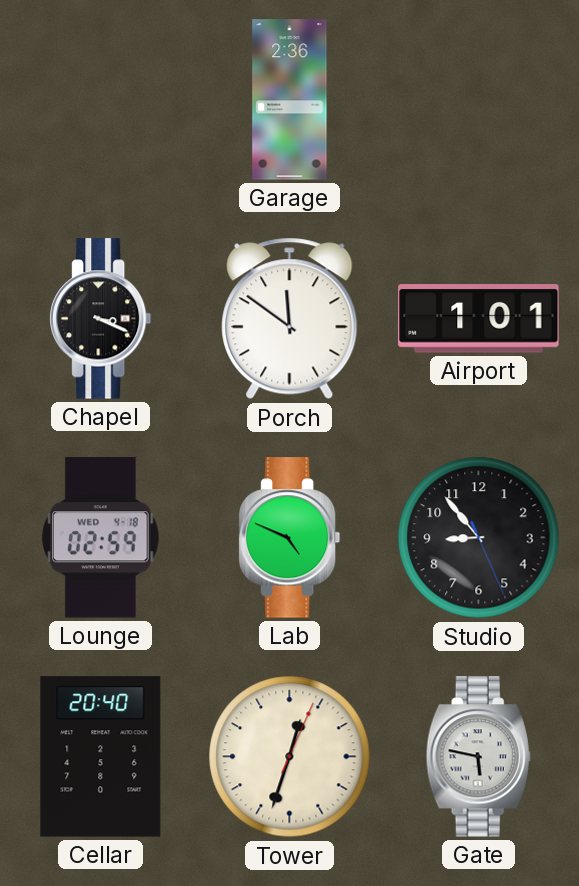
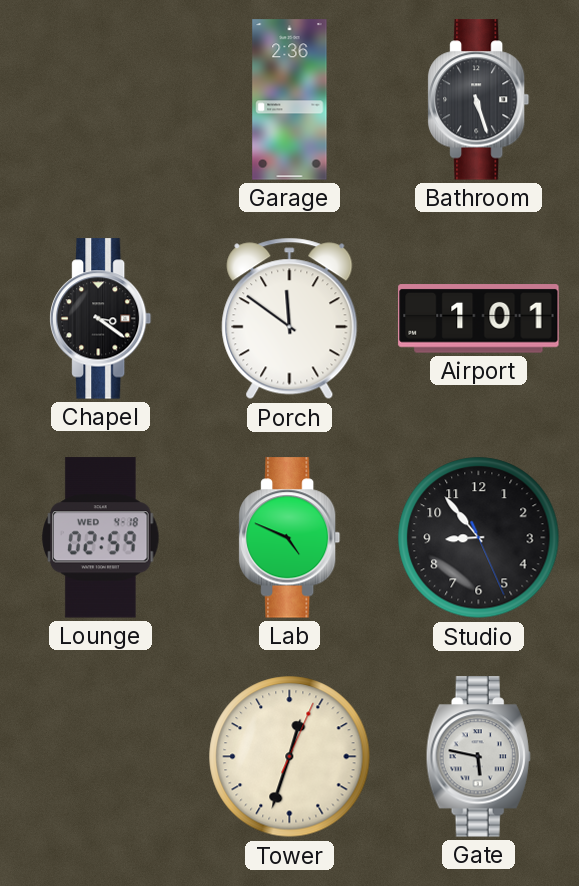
Bathroom: none -> 5:27
Chapel: 3:19 -> 3:21
Cellar: 20:40 -> none
